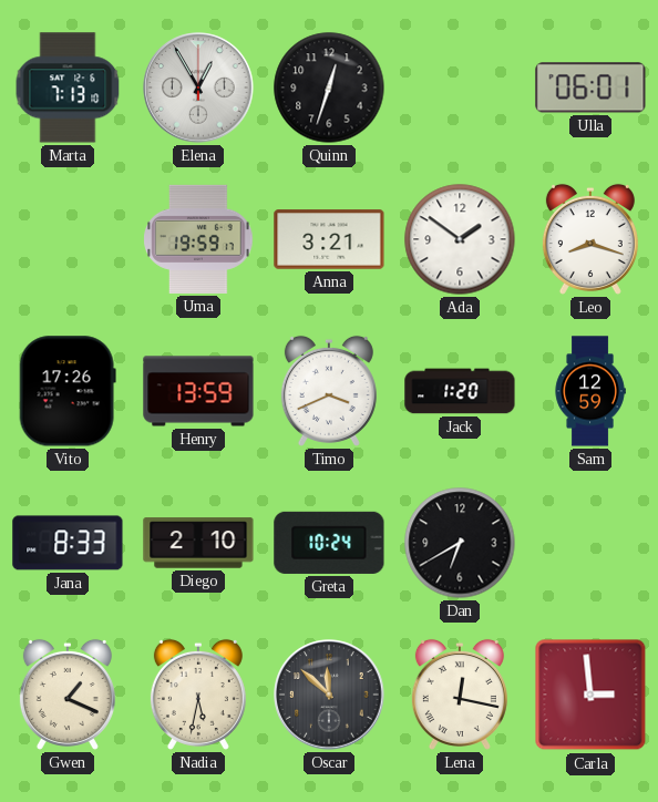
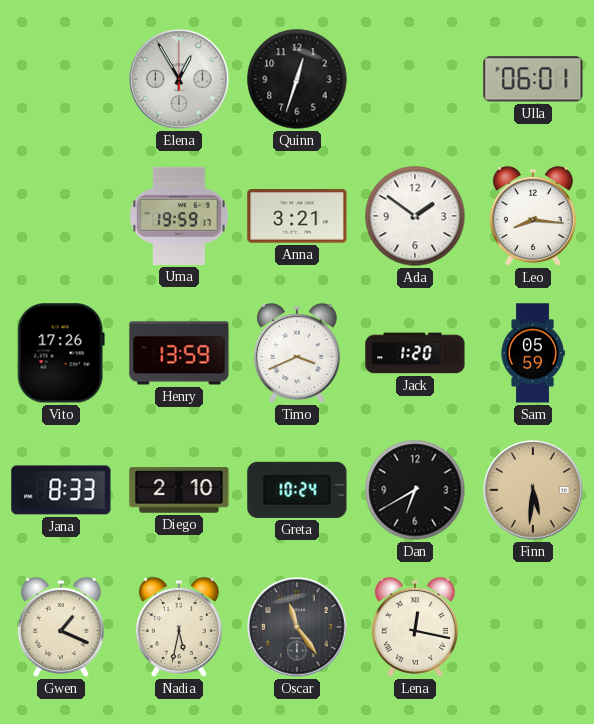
Marta: 7:13 -> none
Leo: 8:18 -> 8:16
Sam: 12:59 -> 05:59
Finn: none -> 5:31
Oscar: 11:52 -> 11:24
Carla: 2:59 -> none
